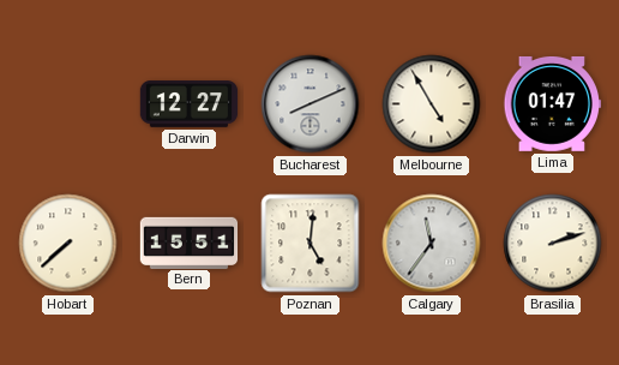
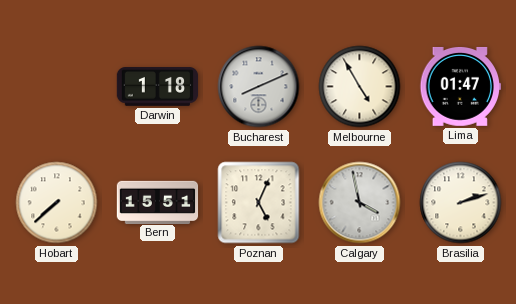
Darwin: 12:27 -> 1:18
Poznan: 5:01 -> 5:04
Calgary: 11:36 -> 3:58
